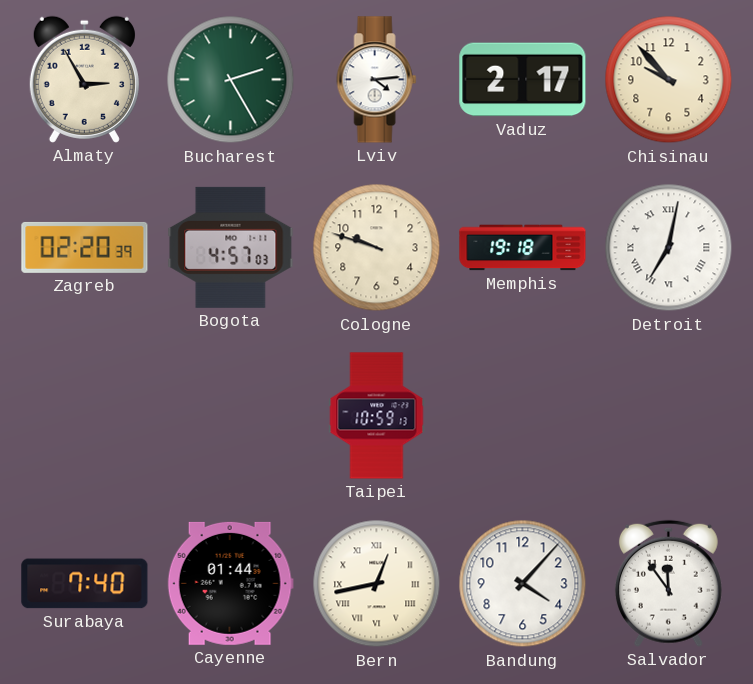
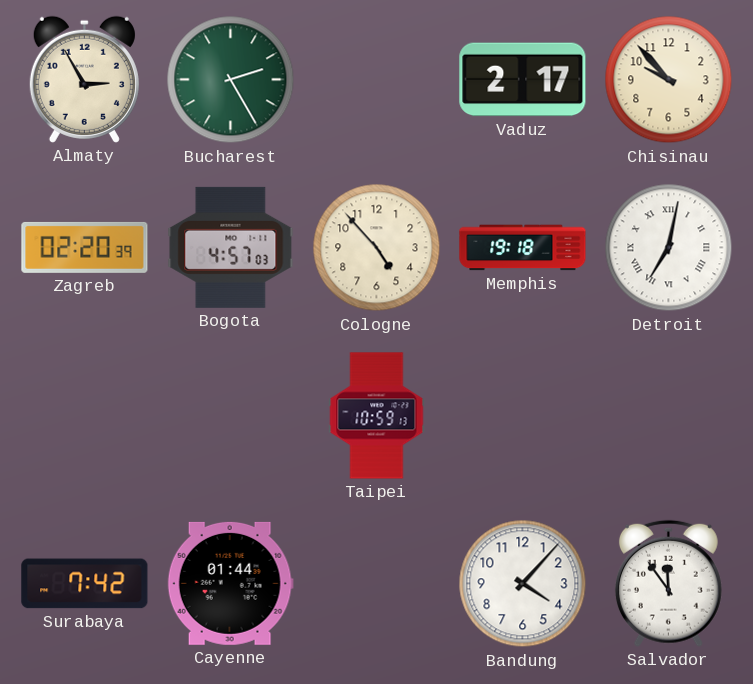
Lviv: 4:14 -> none
Cologne: 9:48 -> 4:53
Surabaya: 7:40 -> 7:42
Bern: 12:43 -> none
